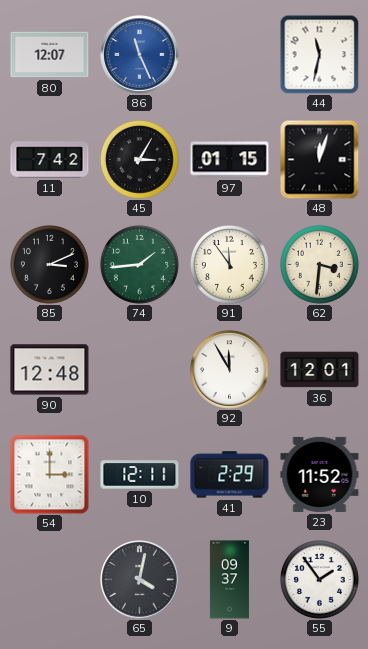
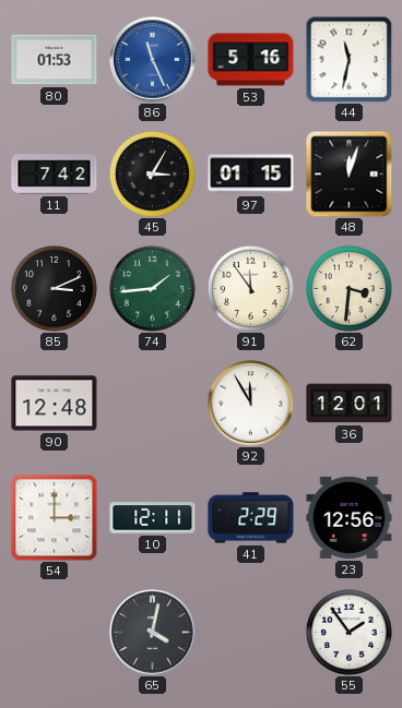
80: 12:07 -> 01:53
53: none -> 5:16
23: 11:52 -> 12:56
9: 09:37 -> none
